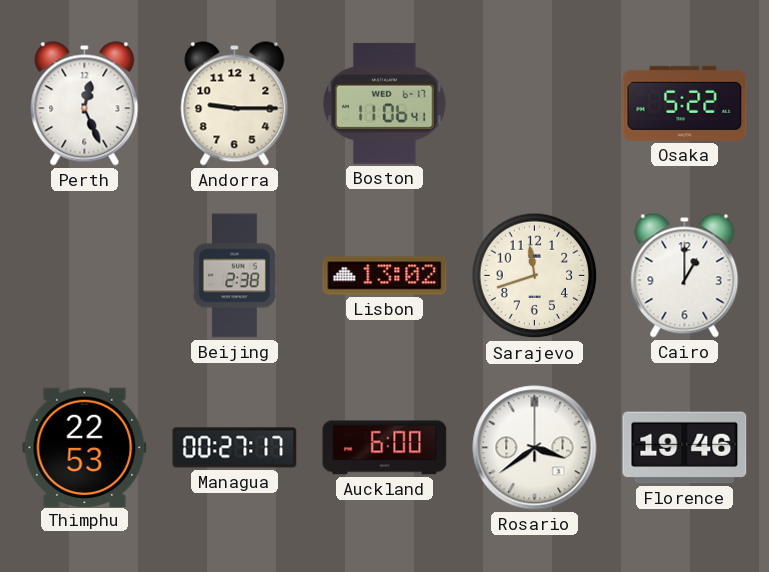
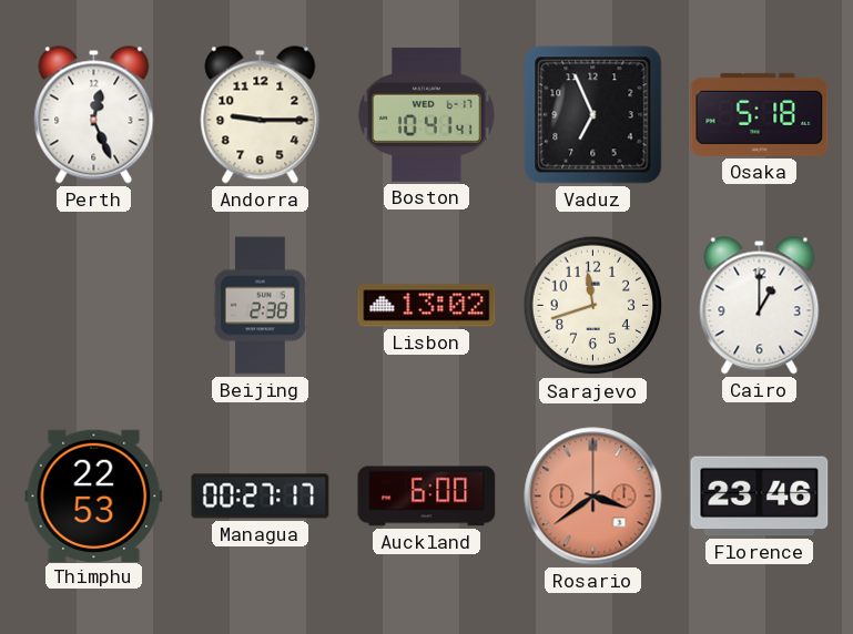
Boston: 11:06 -> 10:41
Vaduz: none -> 6:56
Osaka: 5:22 -> 5:18
Rosario dial: white -> salmon
Florence: 19:46 -> 23:46
